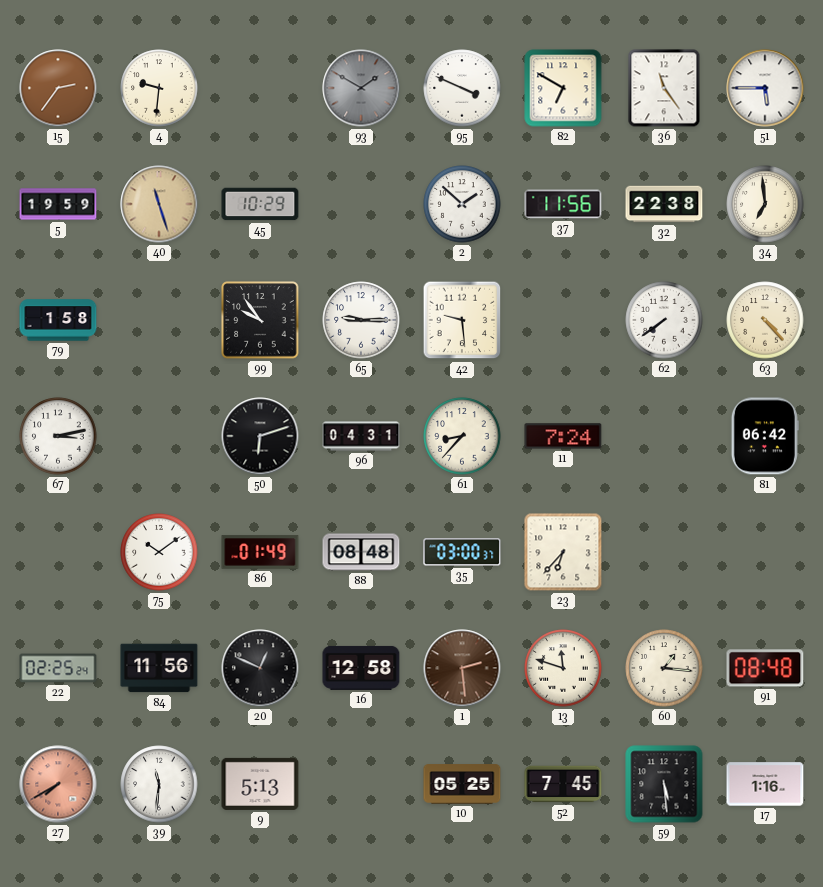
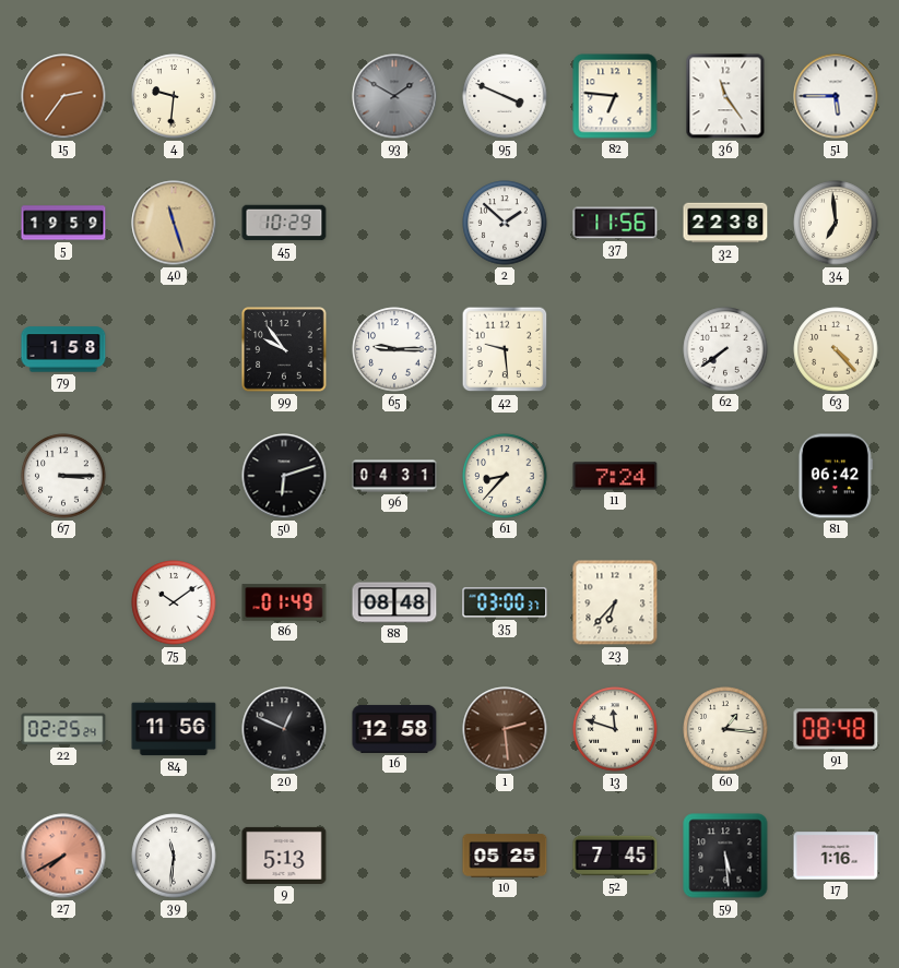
82: 6:50 -> 6:46
67: 3:13 -> 3:15
